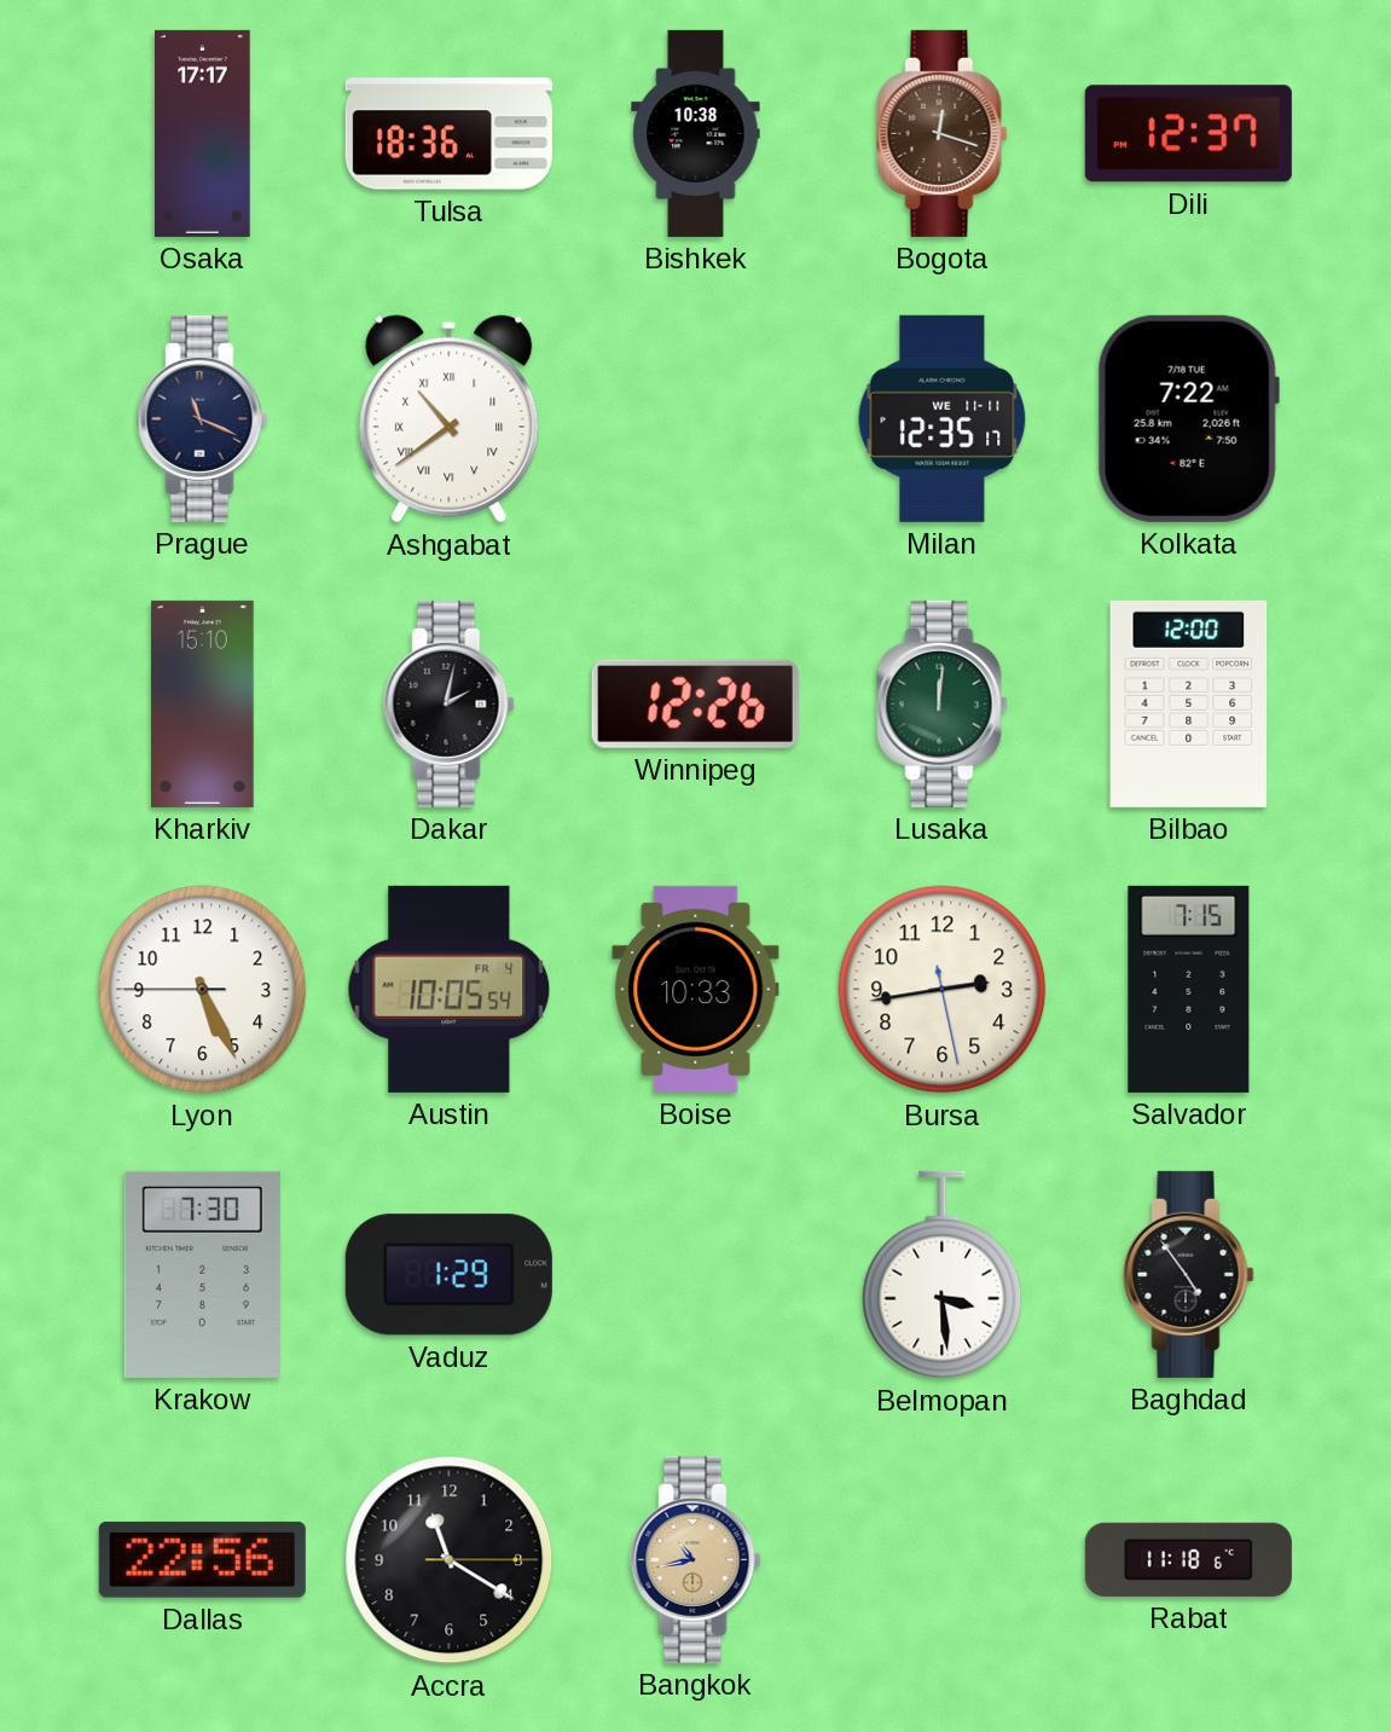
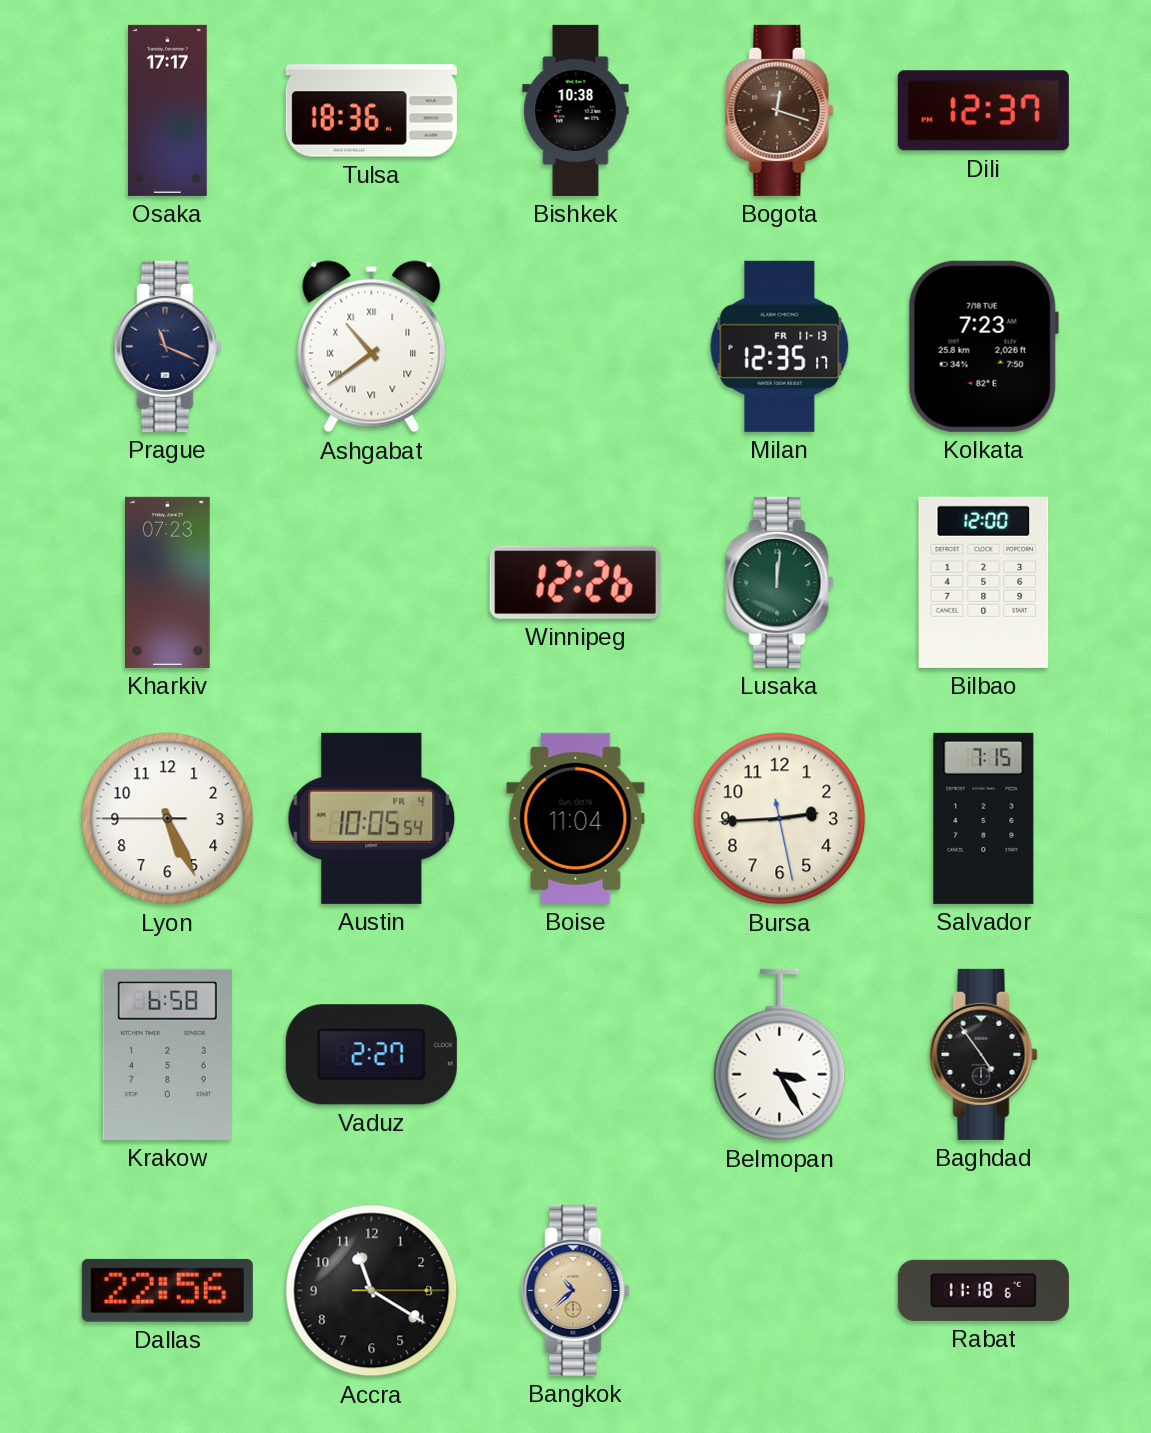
Milan date: WE 11-11 -> FR 11-13
Kolkata: 7:22 -> 7:23
Kharkiv: 15:10 -> 07:23
Dakar: 2:02 -> none
Boise: 10:33 -> 11:04
Bursa: 2:43 -> 2:44
Krakow: 7:30 -> 6:58
Vaduz: 1:29 -> 2:27
Belmopan: 3:29 -> 3:25
Bangkok: 10:43 -> 10:38
